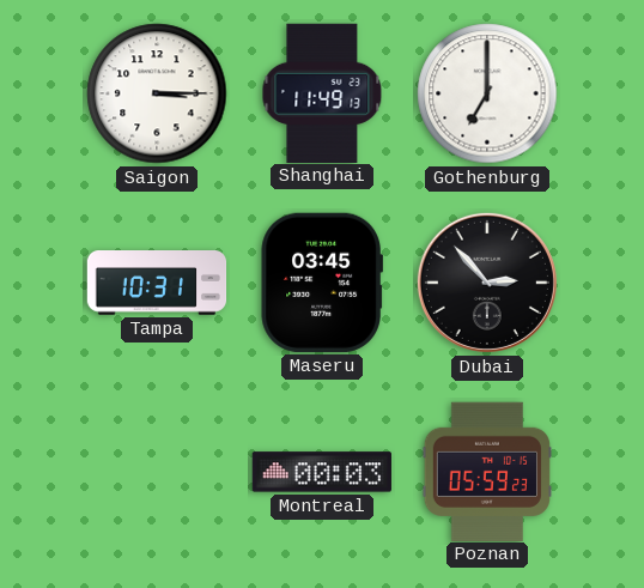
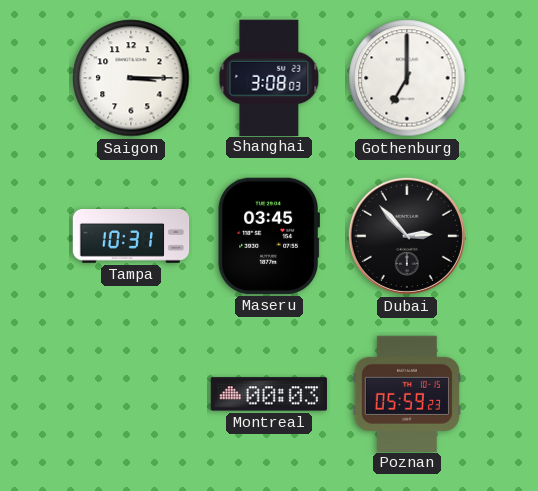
Shanghai: 11:49 -> 3:08
